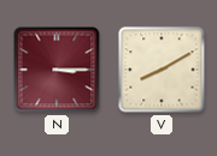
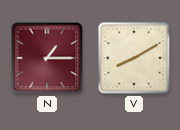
N: 3:15 -> 1:15
